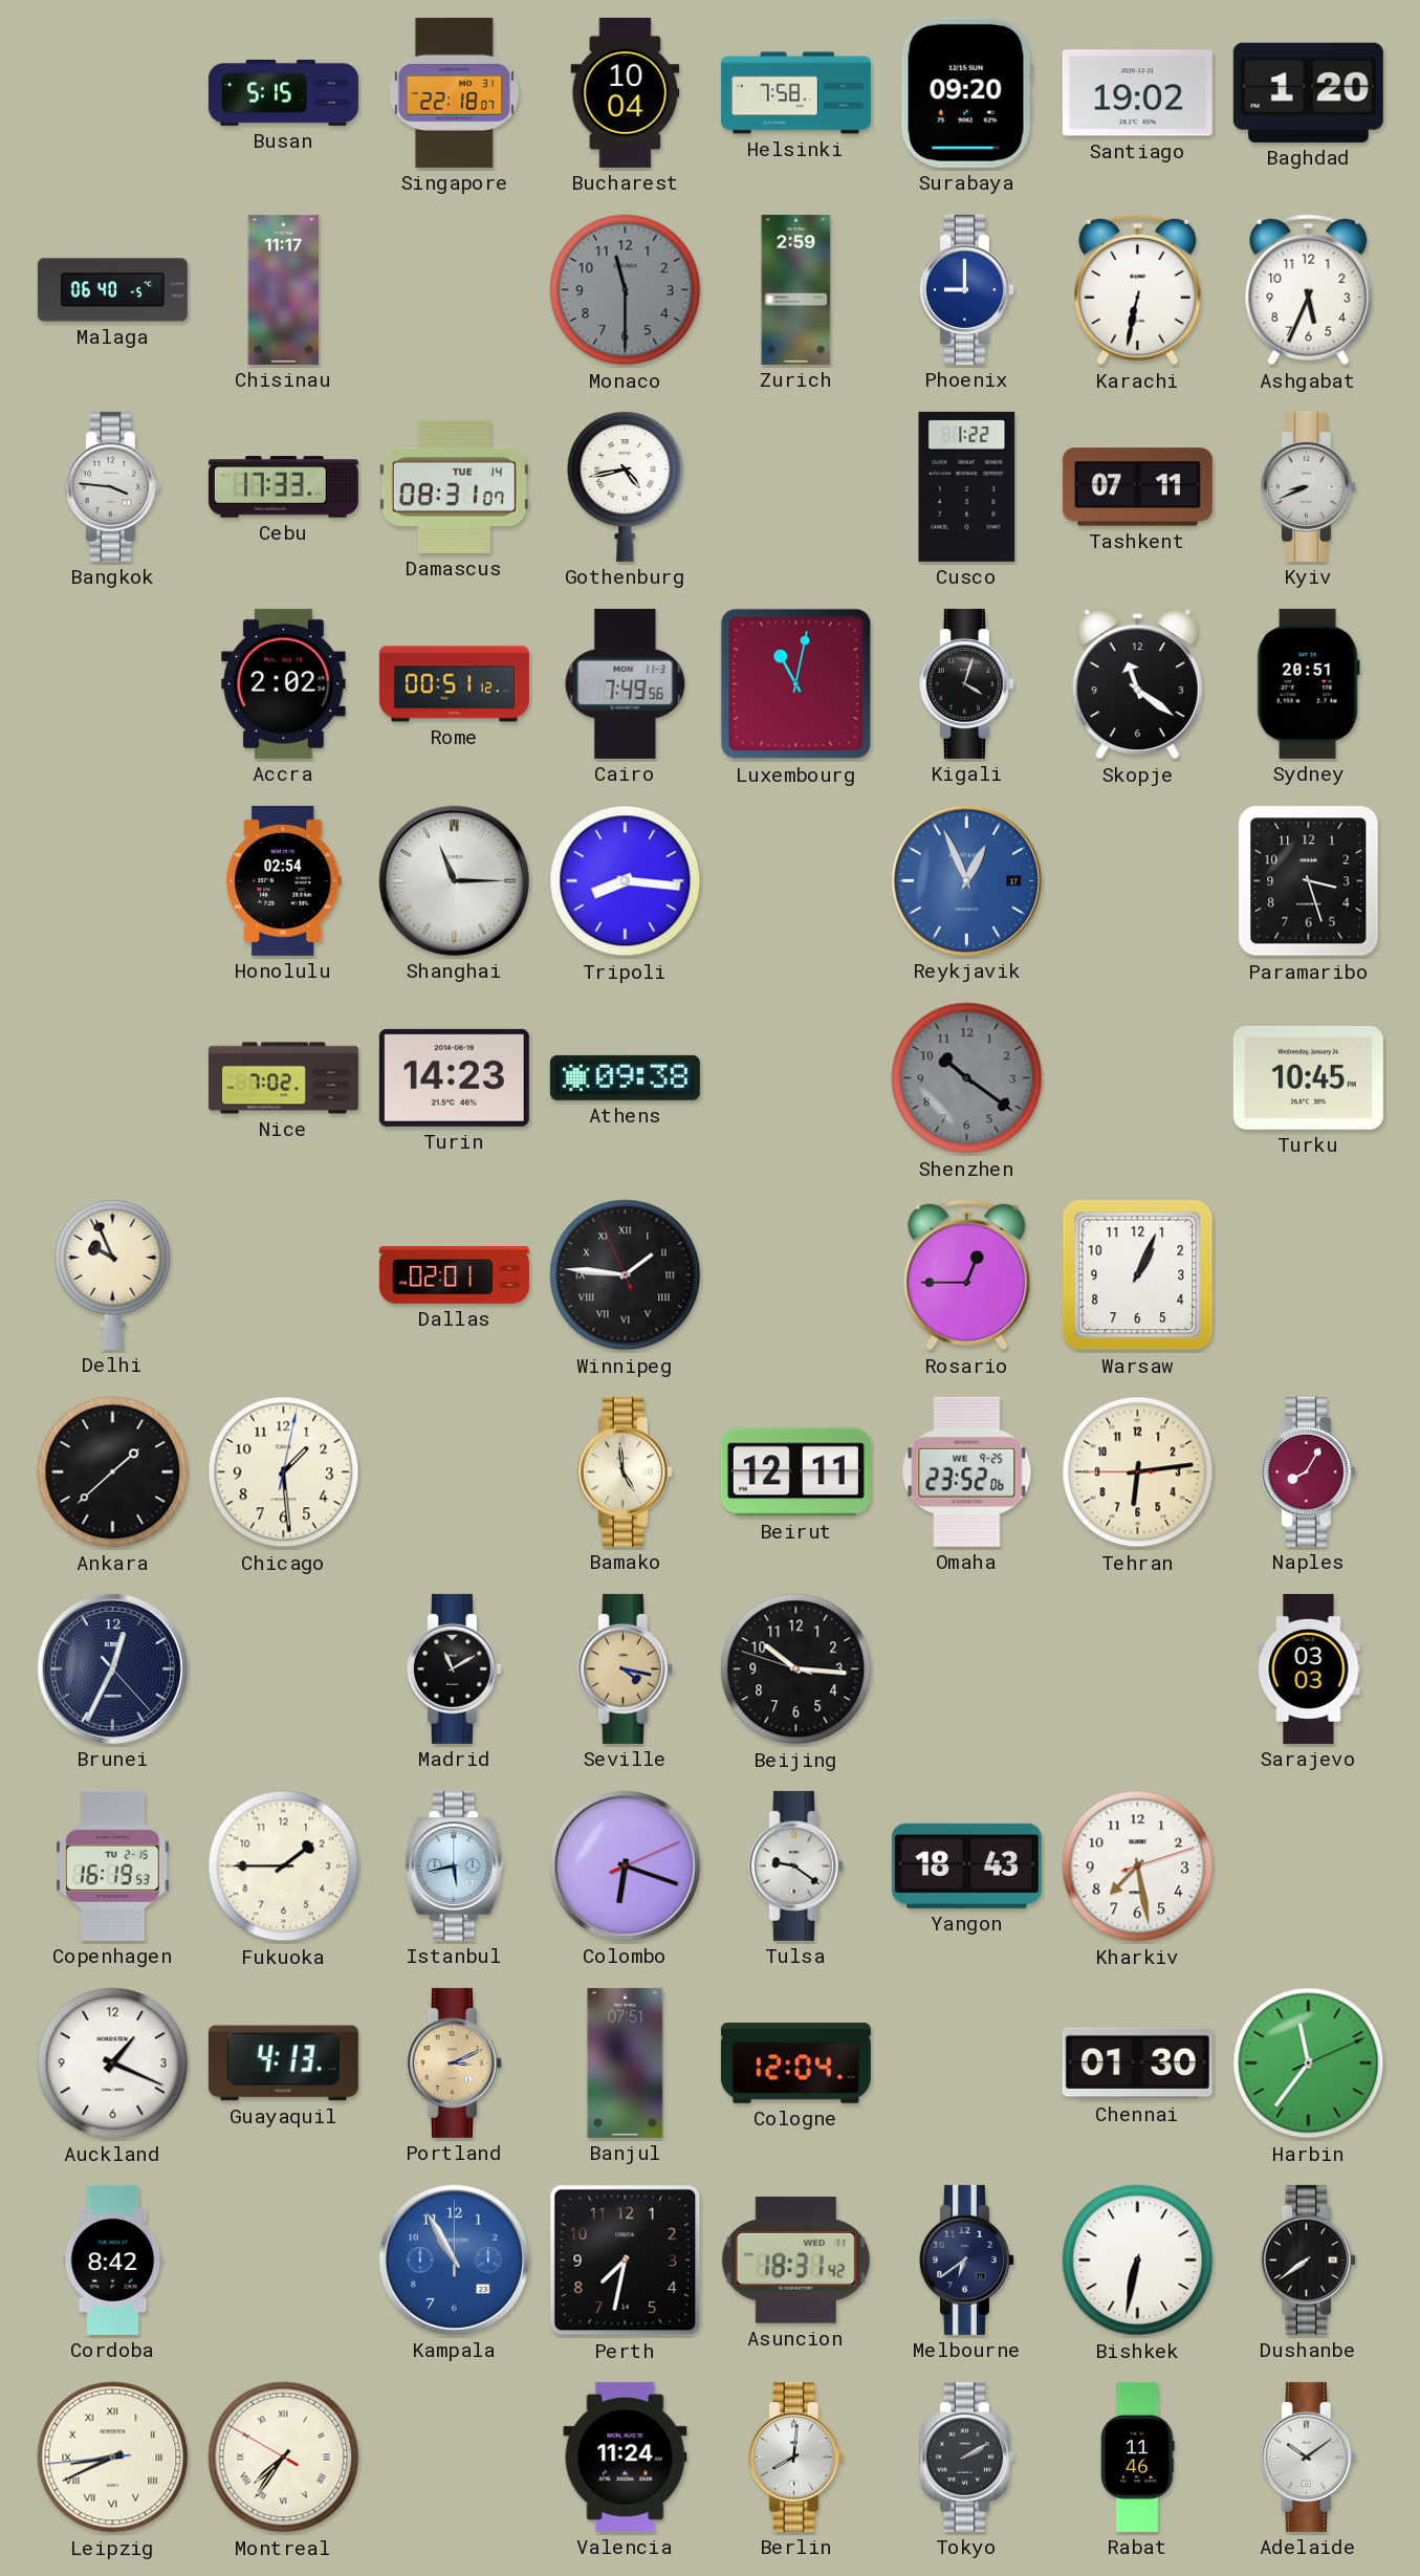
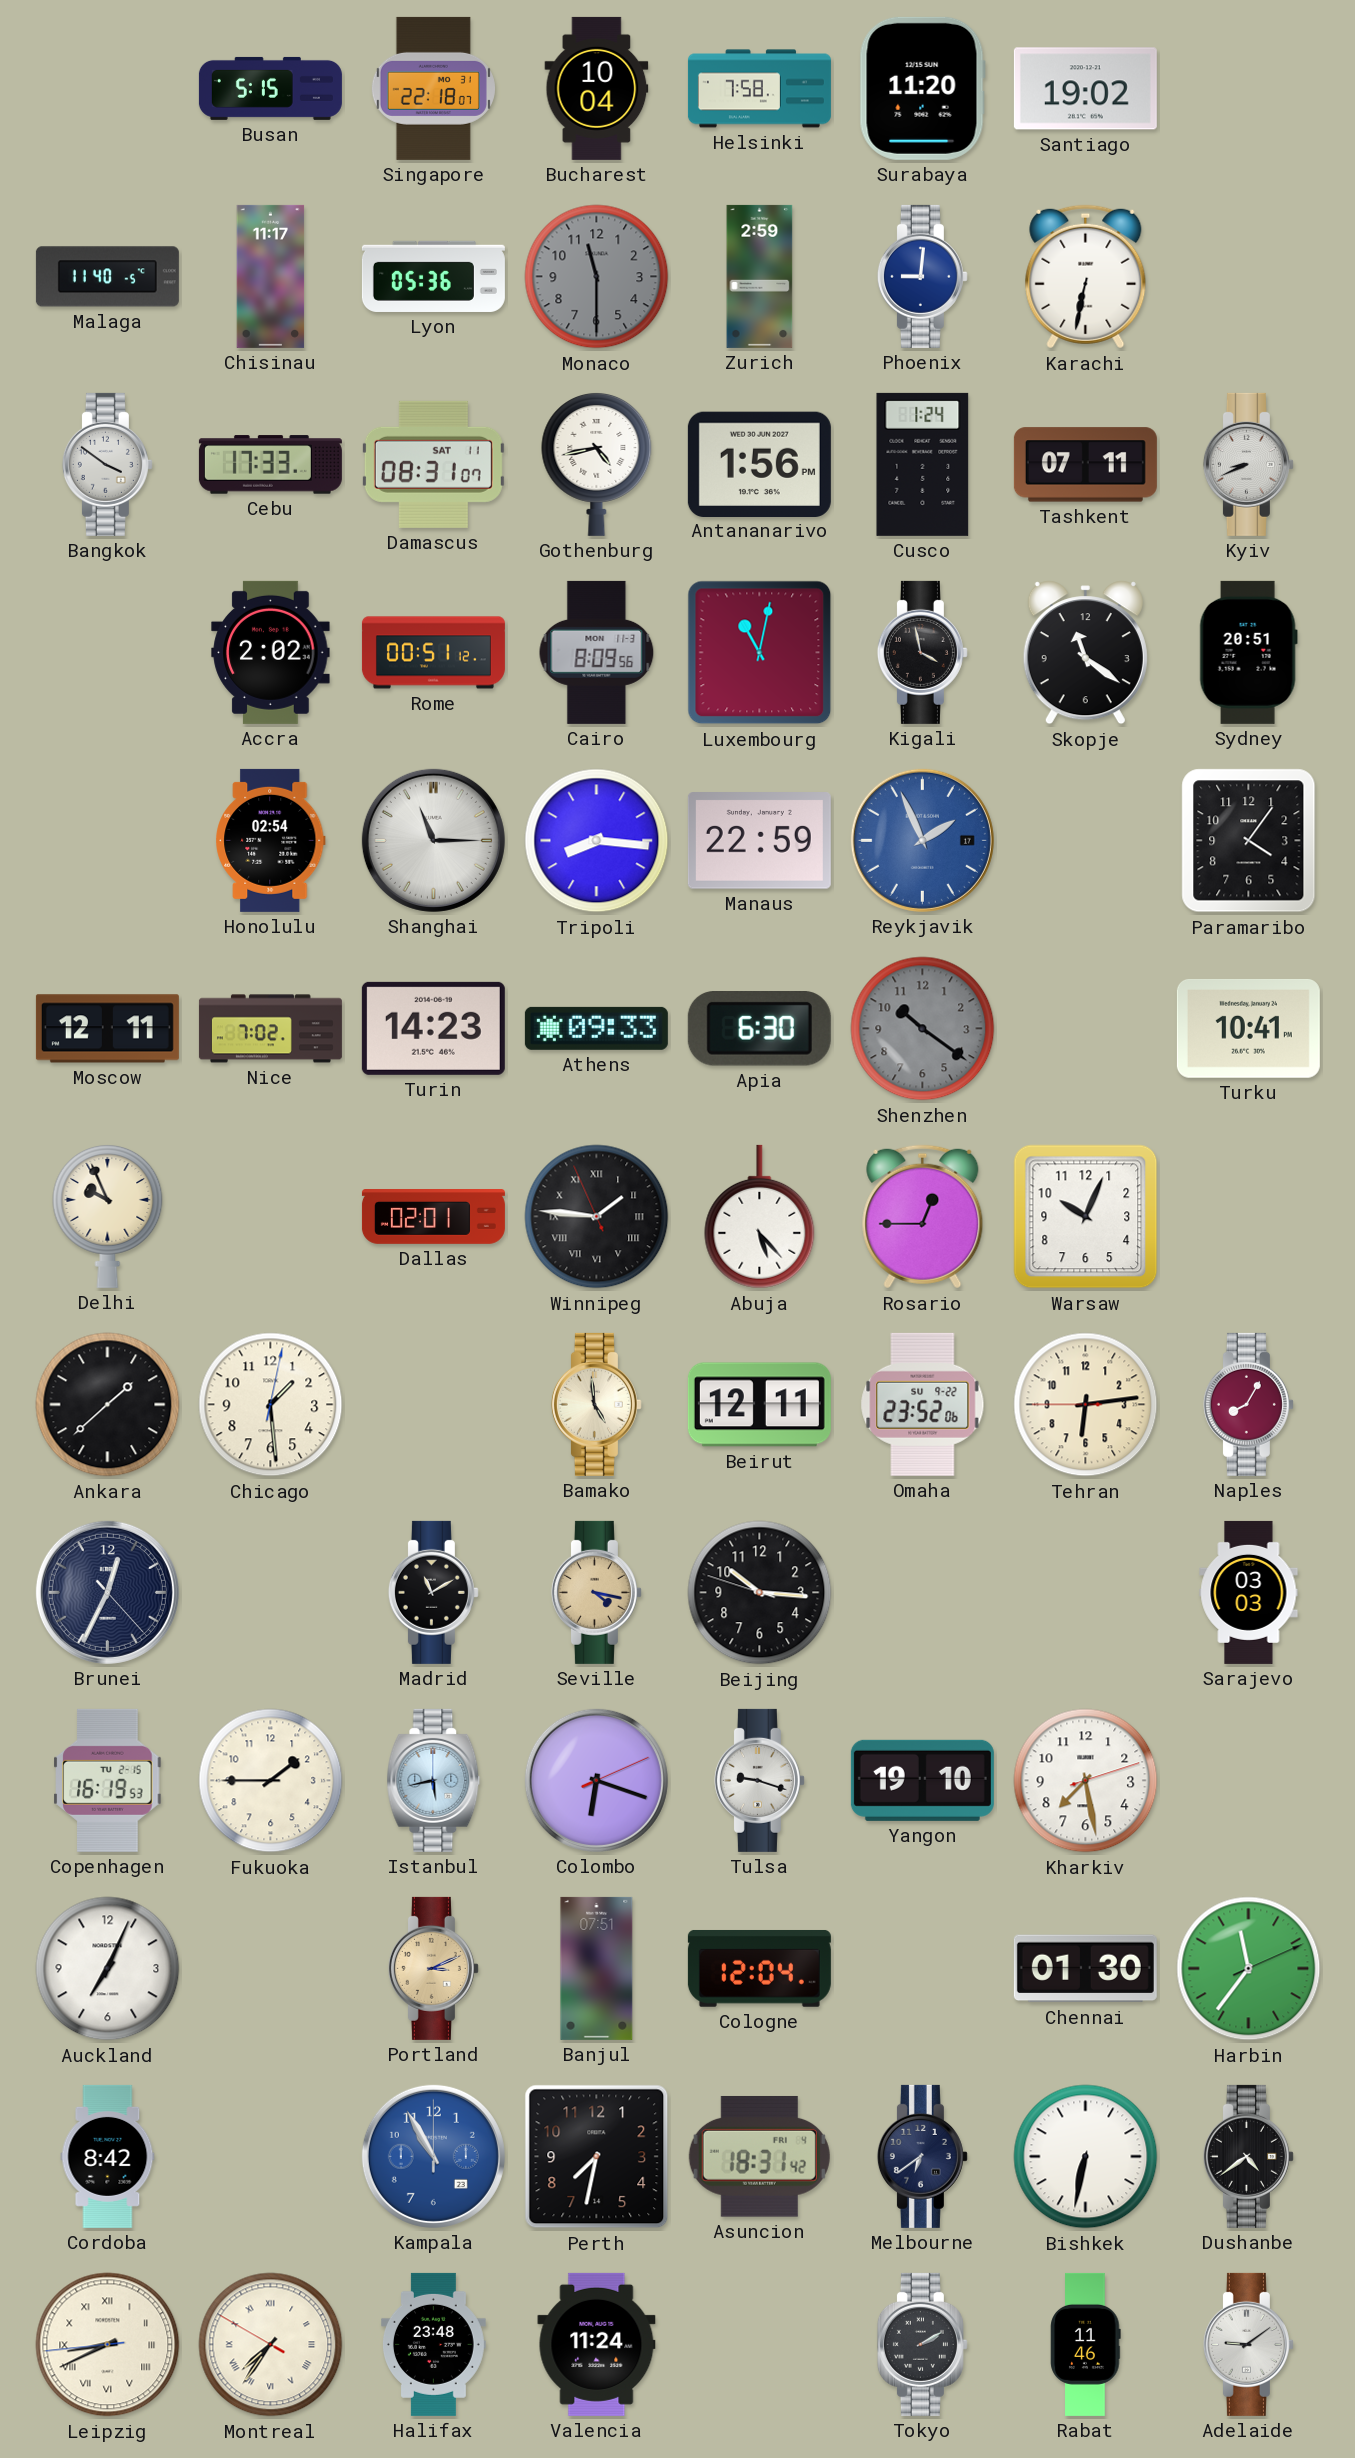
Surabaya: 09:20 -> 11:20
Baghdad: 1:20 -> none
Malaga: 06:40 -> 11:40
Lyon: none -> 05:36
Phoenix: 9:00 -> 9:01
Ashgabat: 5:34 -> none
Bangkok: 3:46 -> 3:51
Damascus date: TUE 14 -> SAT 11
Antananarivo: none -> 1:56
Cusco: 1:22 -> 1:24
Cairo: 7:49 -> 8:09
Kigali: 4:03 -> 3:58
Manaus: none -> 22:59
Reykjavik: 12:56 -> 1:56
Paramaribo: 3:27 -> 4:06
Moscow: none -> 12:11
Athens: 09:38 -> 09:33
Apia: none -> 6:30
Turku: 10:45 -> 10:41
Abuja: none -> 5:23
Warsaw: 1:04 -> 10:04
Omaha date: WE 9-25 -> SU 9-22
Tulsa: 9:21 -> 9:18
Yangon: 18:43 -> 19:10
Auckland: 1:19 -> 7:04
Guayaquil: 4:13 -> none
Asuncion date: WED 11 -> FRI 4
Dushanbe: 7:39 -> 4:39
Halifax: none -> 23:48
Berlin: 8:01 -> none
Adelaide: 10:09 -> 9:09
